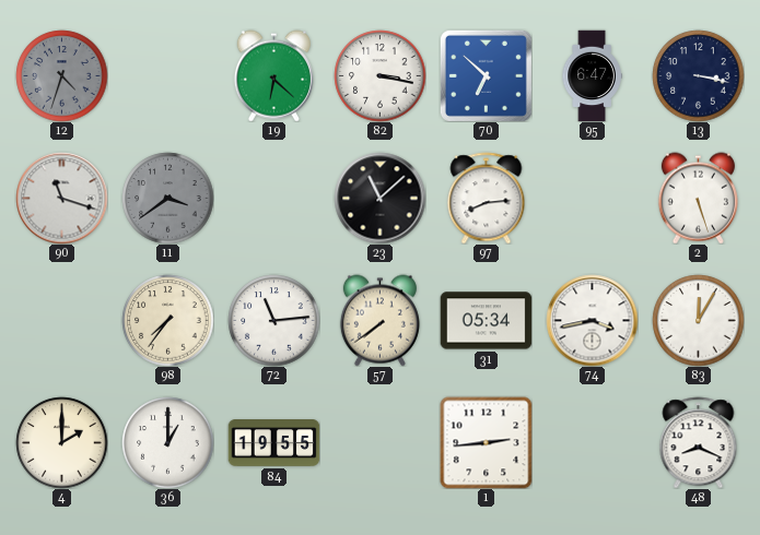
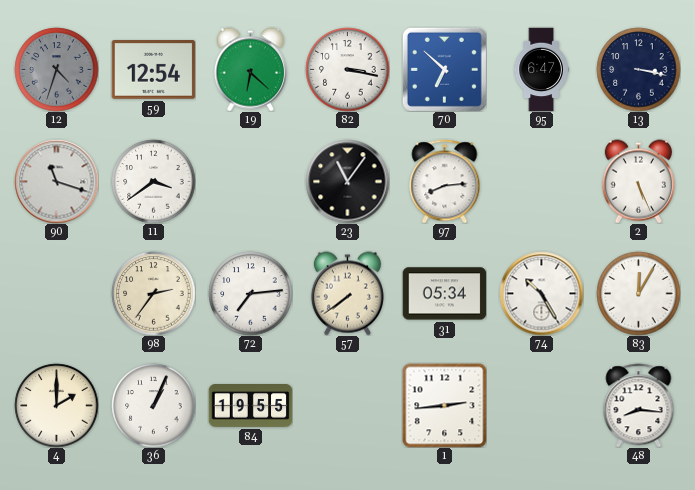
59: none -> 12:54
11 dial: grey -> white
23: 11:08 -> 11:06
2: 5:27 -> 5:26
98: 7:36 -> 2:36
72: 11:14 -> 7:14
74: 3:43 -> 10:25
36: 1:00 -> 1:04
48: 8:19 -> 8:16
